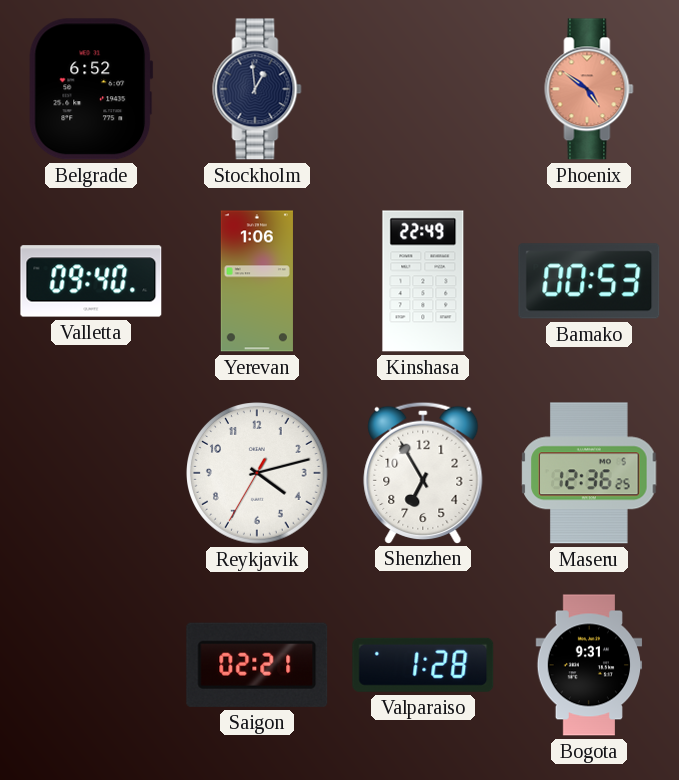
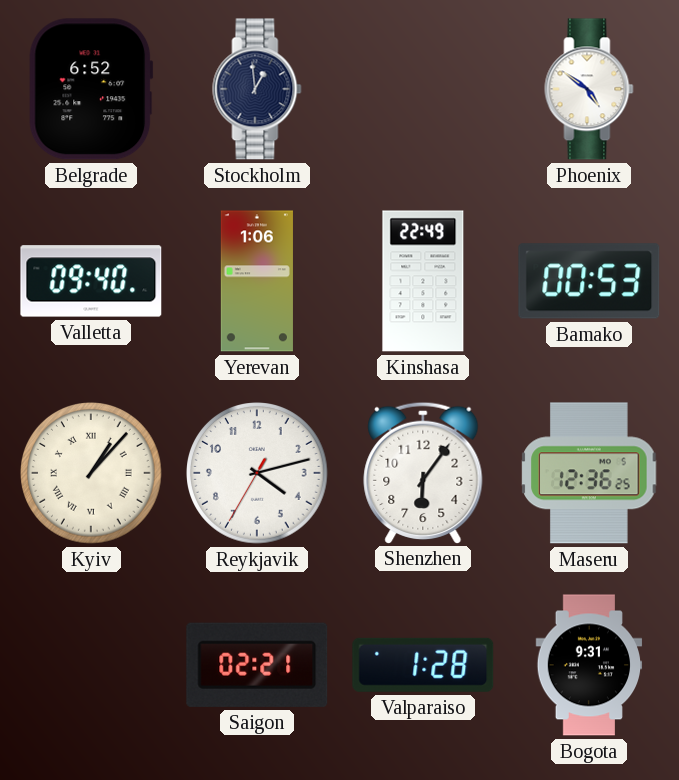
Phoenix dial: salmon -> white
Kyiv: none -> 1:07
Shenzhen: 6:55 -> 6:06
